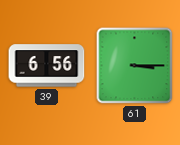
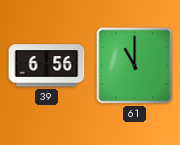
61: 3:15 -> 11:00
